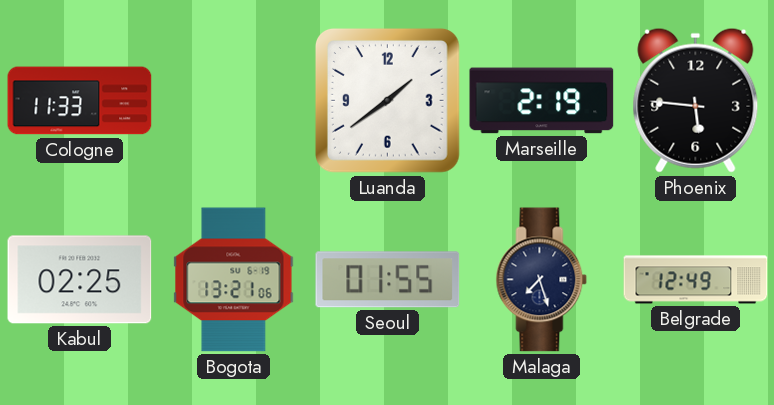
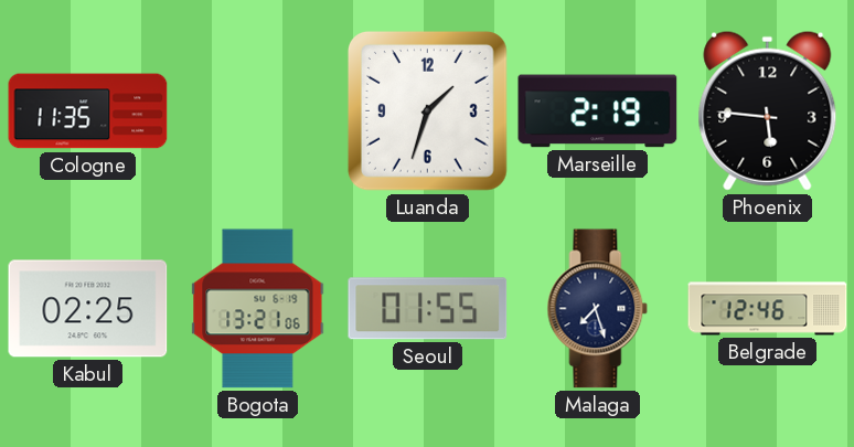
Cologne: 11:33 -> 11:35
Luanda: 1:39 -> 1:33
Belgrade: 12:49 -> 12:46
